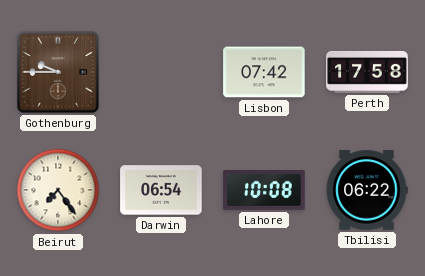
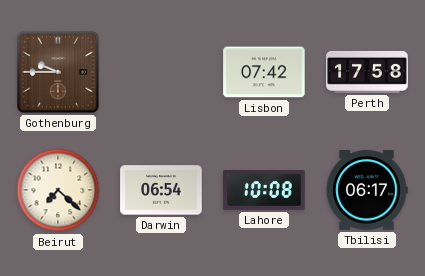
Beirut: 7:24 -> 7:22
Tbilisi: 06:22 -> 06:17
